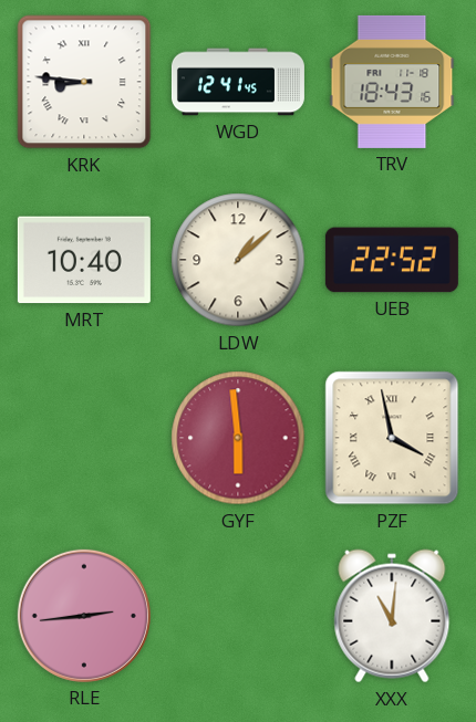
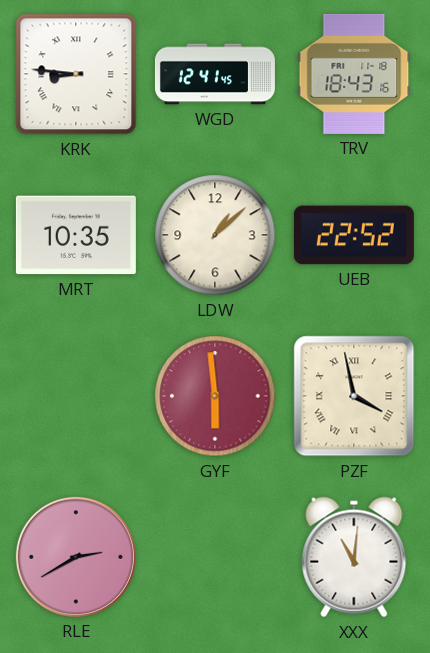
MRT: 10:40 -> 10:35
RLE: 2:44 -> 2:40
